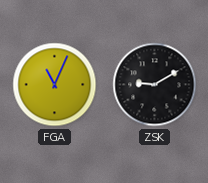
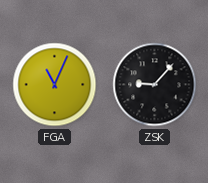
ZSK: 9:10 -> 9:07
